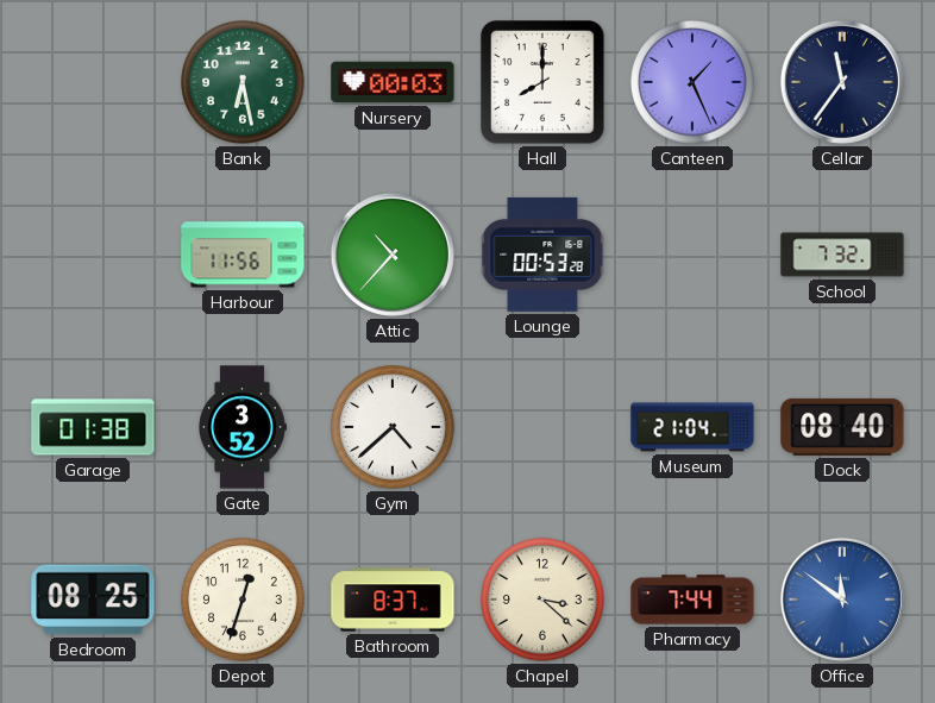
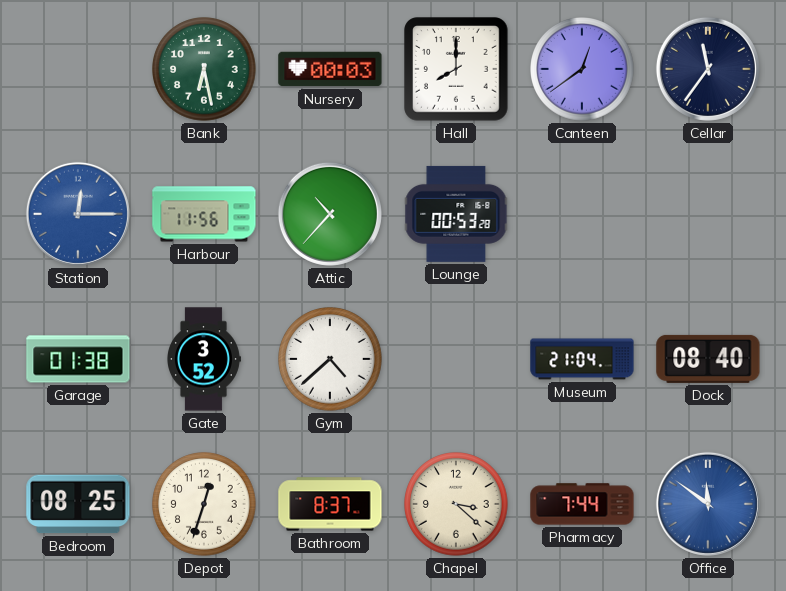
Canteen: 1:26 -> 12:39
Station: none -> 12:15
School: 7:32 -> none
